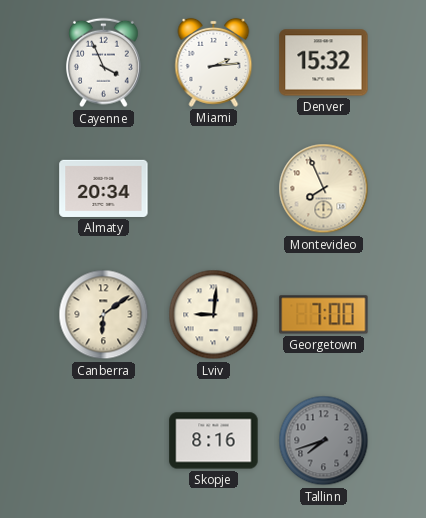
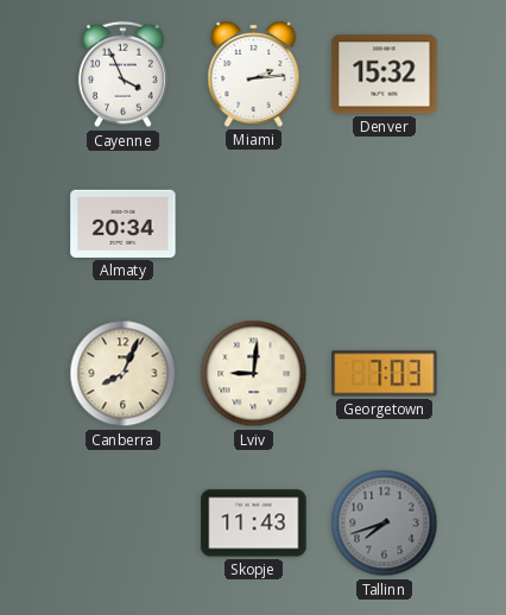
Montevideo: 7:56 -> none
Canberra: 6:09 -> 8:04
Georgetown: 7:00 -> 7:03
Skopje: 8:16 -> 11:43
